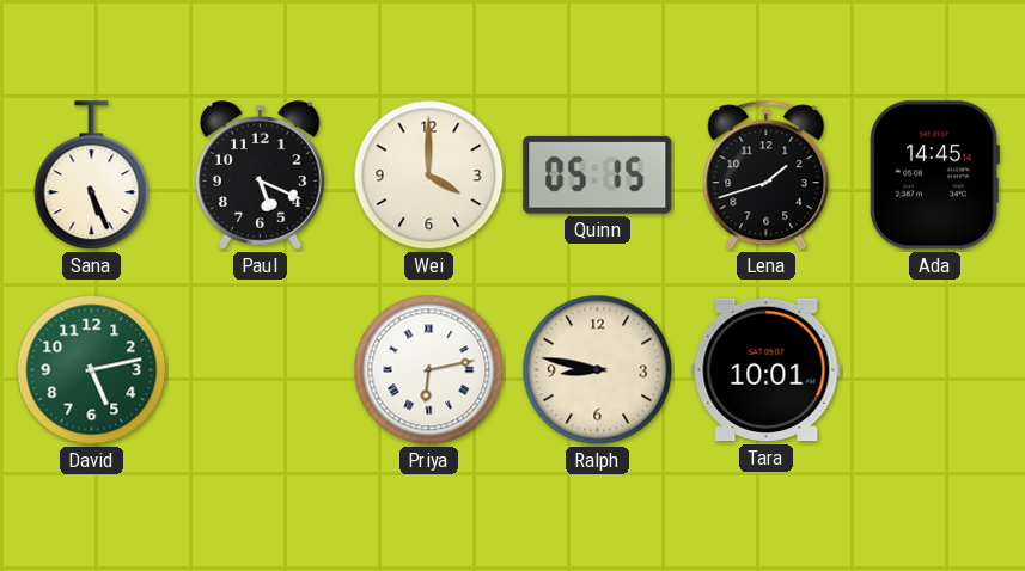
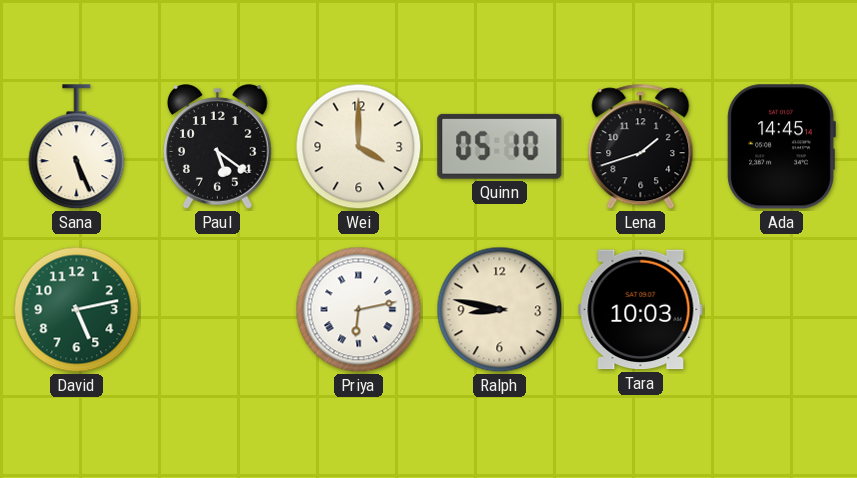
Paul: 5:19 -> 5:21
Quinn: 05:15 -> 05:10
Tara: 10:01 -> 10:03
